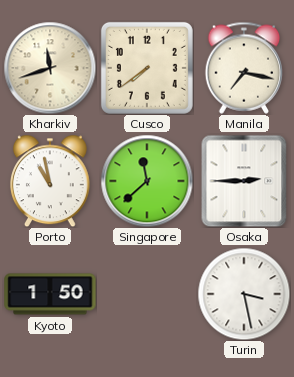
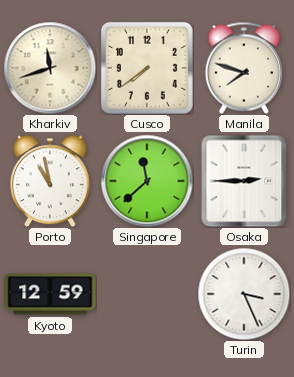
Manila: 7:17 -> 7:48
Kyoto: 1:50 -> 12:59
Turin: 3:28 -> 3:26
